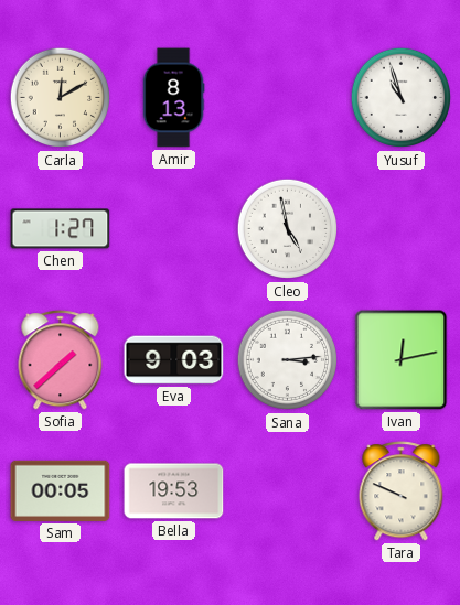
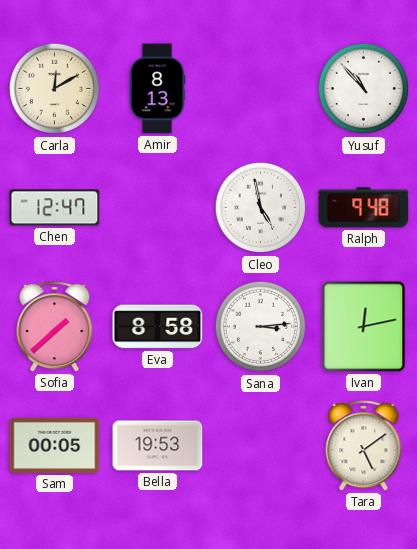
Yusuf: 10:57 -> 10:53
Chen: 1:27 -> 12:47
Ralph: none -> 9:48
Eva: 9:03 -> 8:58
Tara: 9:49 -> 5:09
